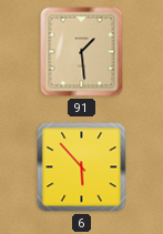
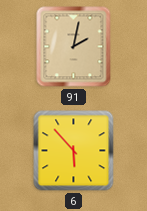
91: 1:29 -> 2:02
